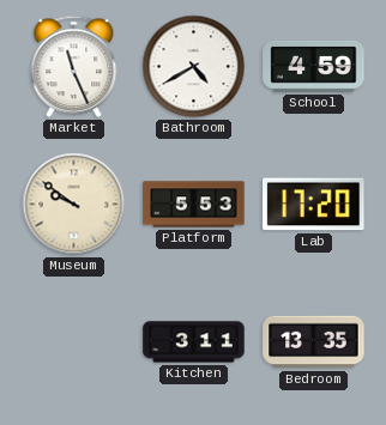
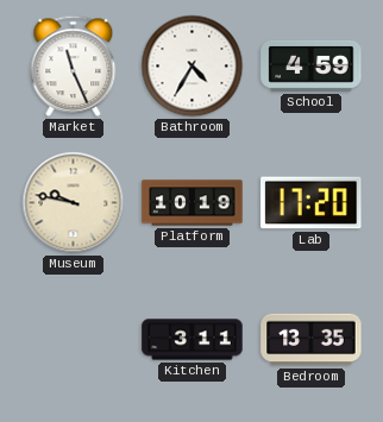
Bathroom: 4:40 -> 4:35
Museum: 9:51 -> 9:47
Platform: 5:53 -> 10:19
